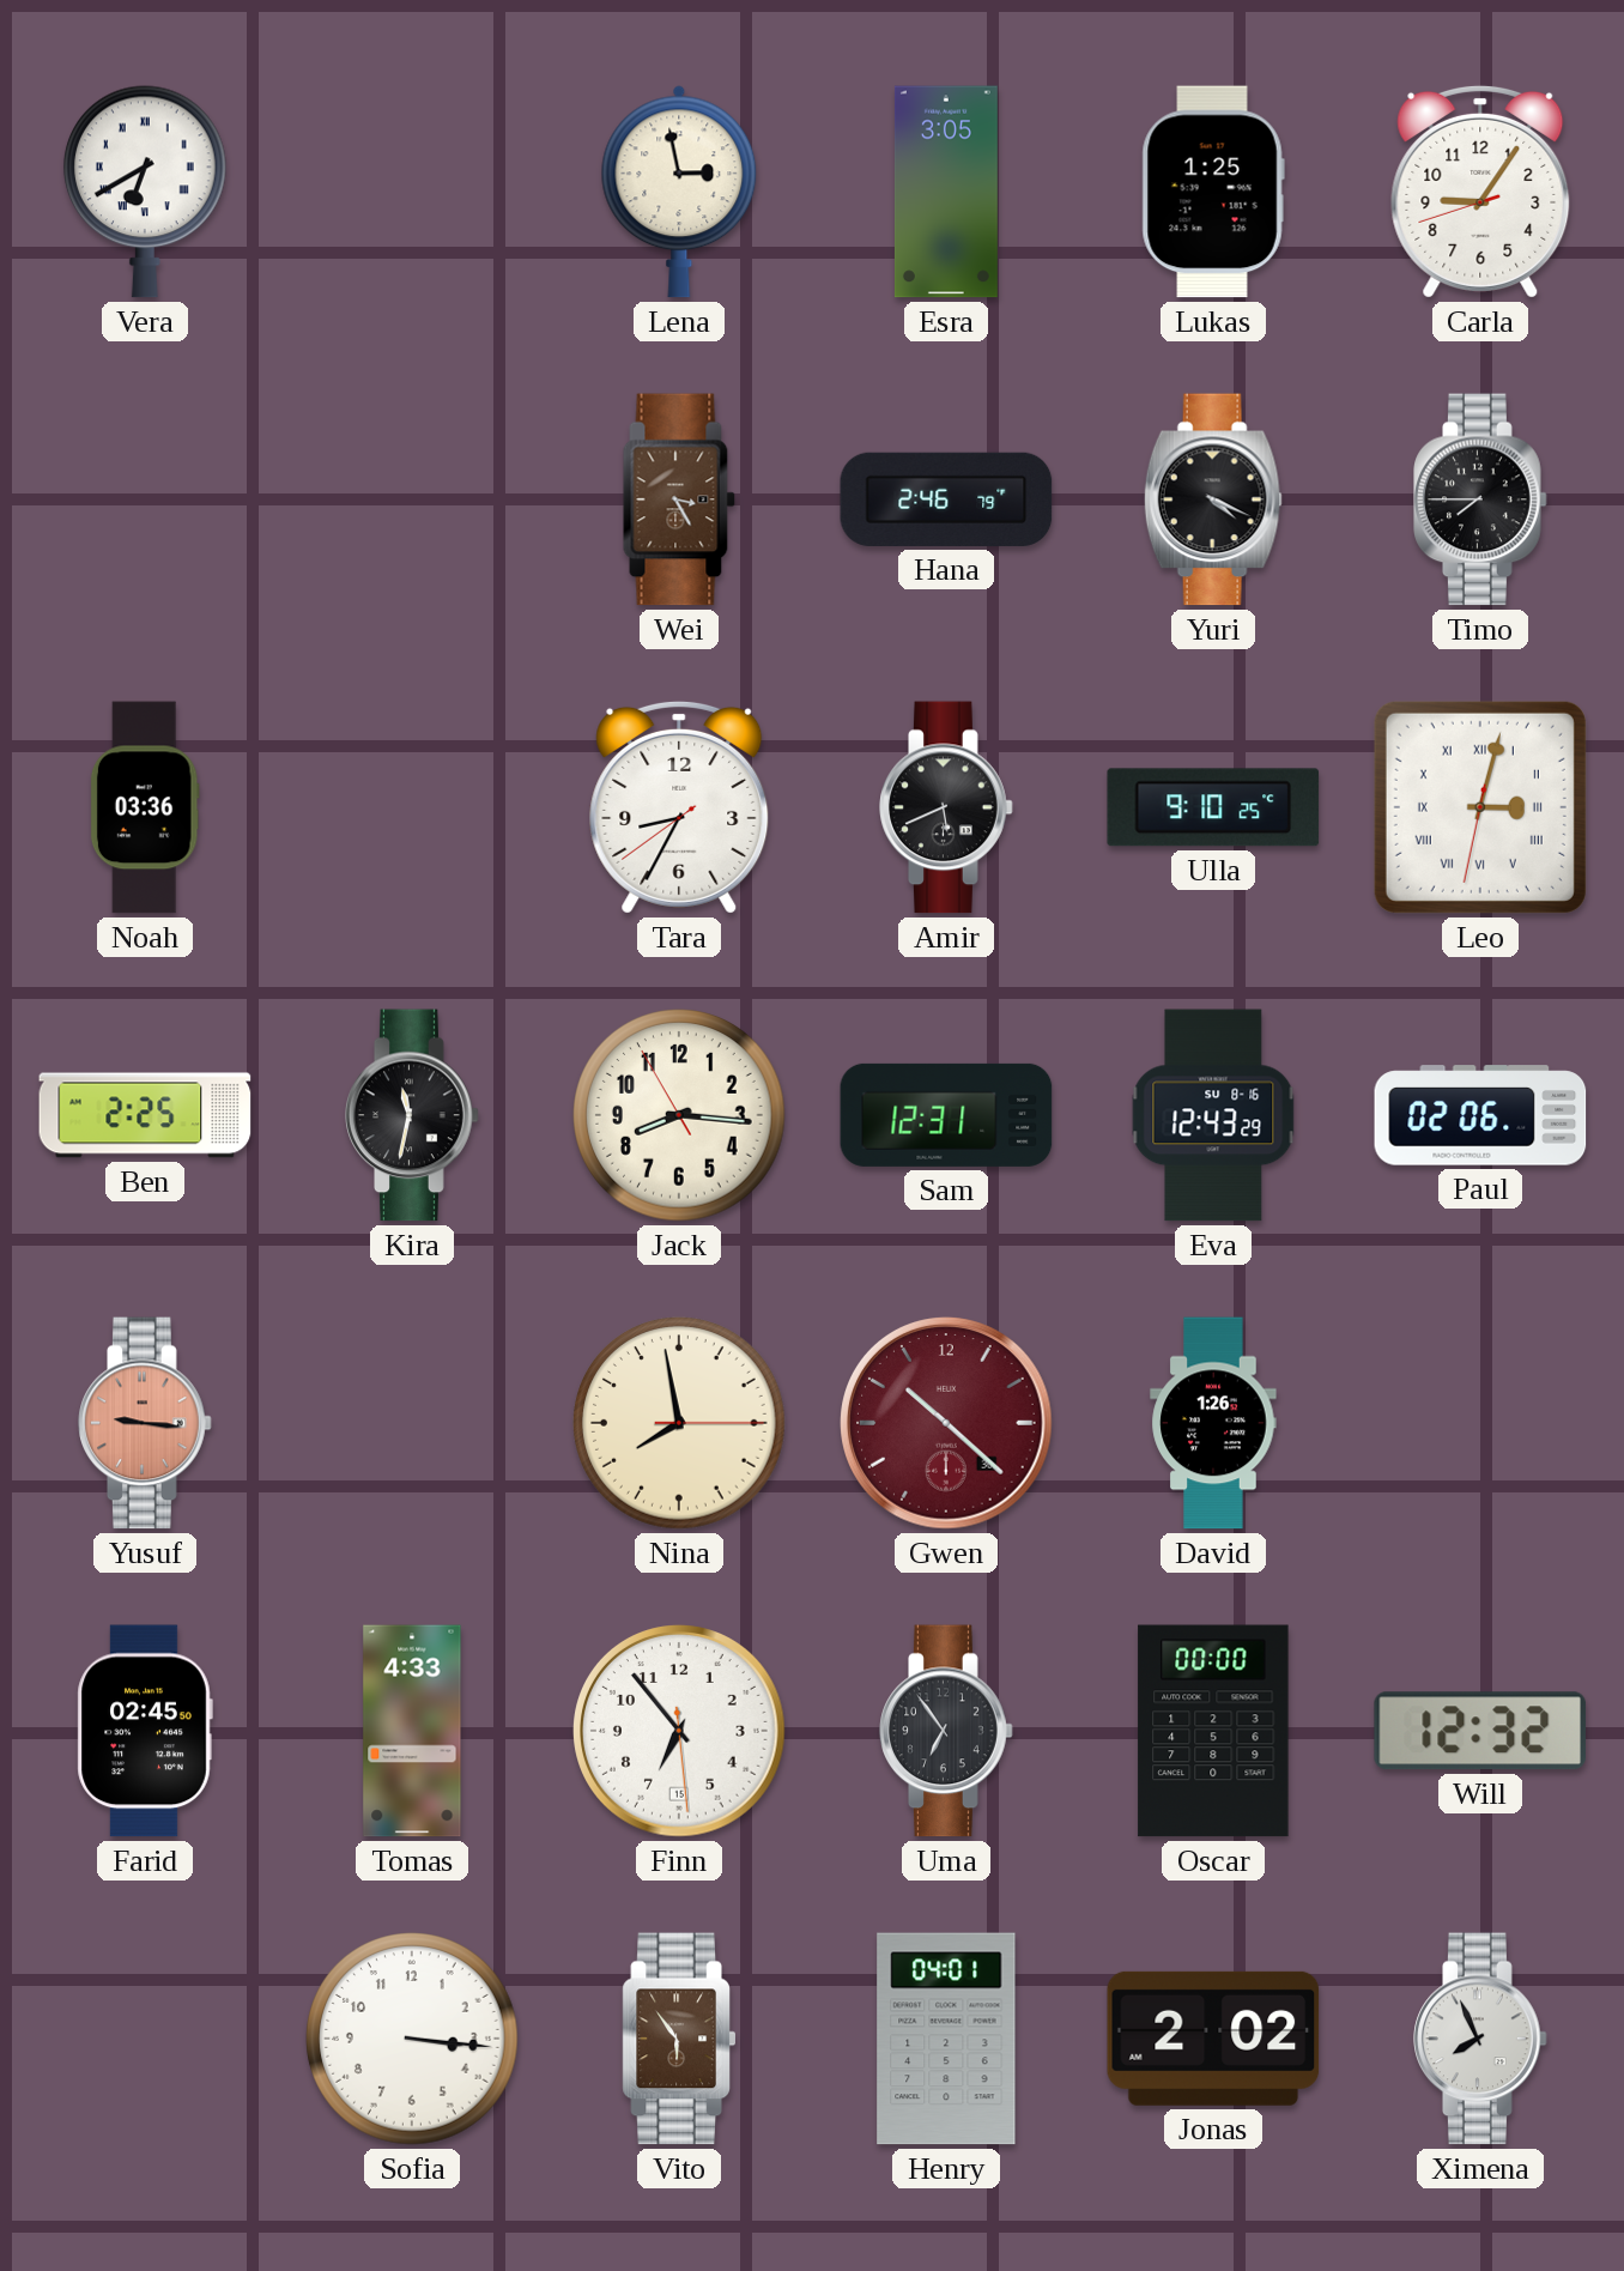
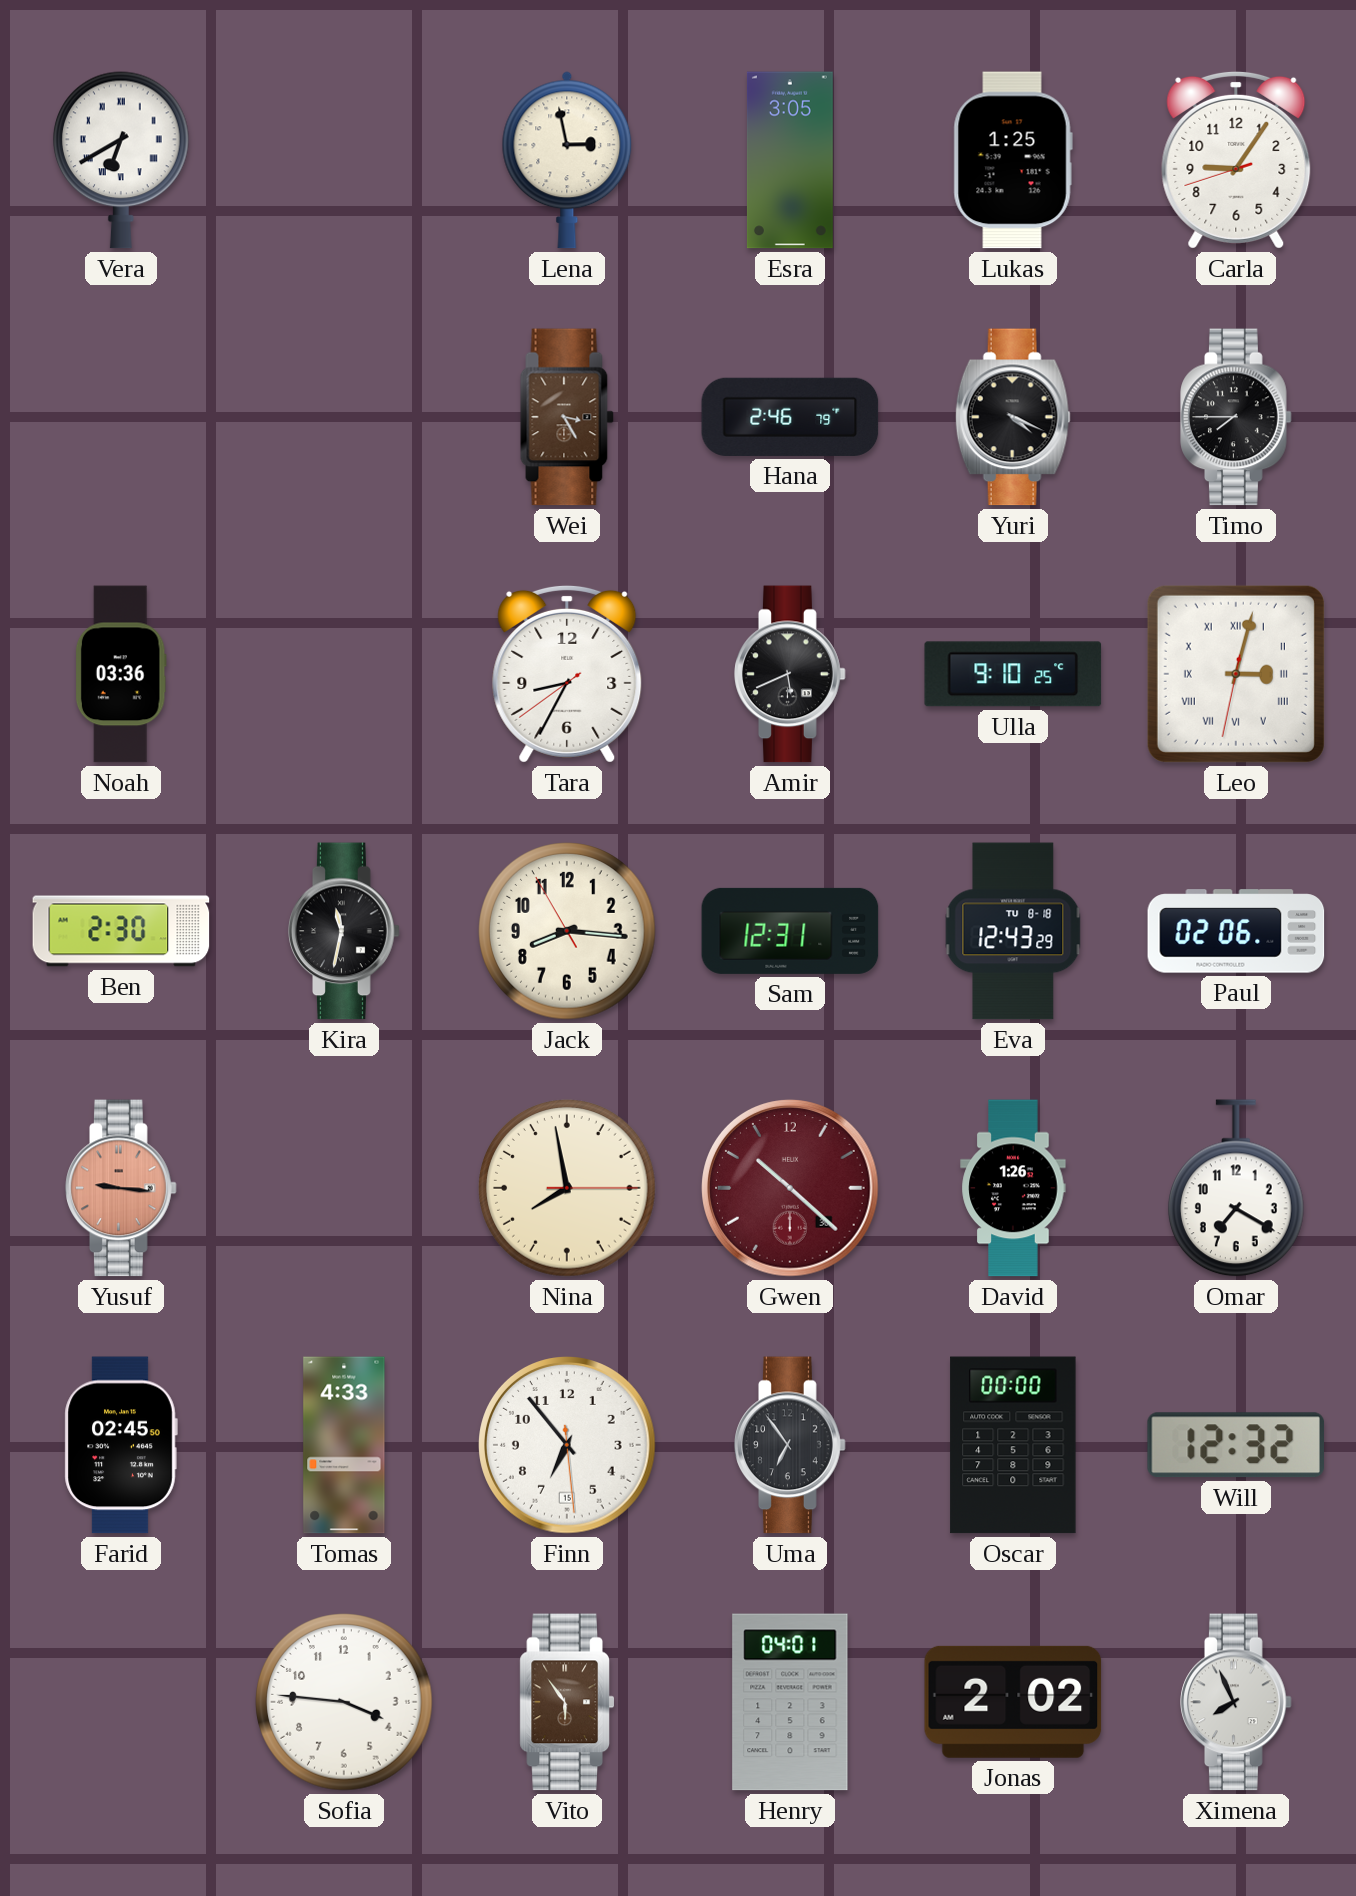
Ben: 2:25 -> 2:30
Eva date: SU 8-16 -> TU 8-18
Omar: none -> 7:20
Sofia: 3:16 -> 3:46
